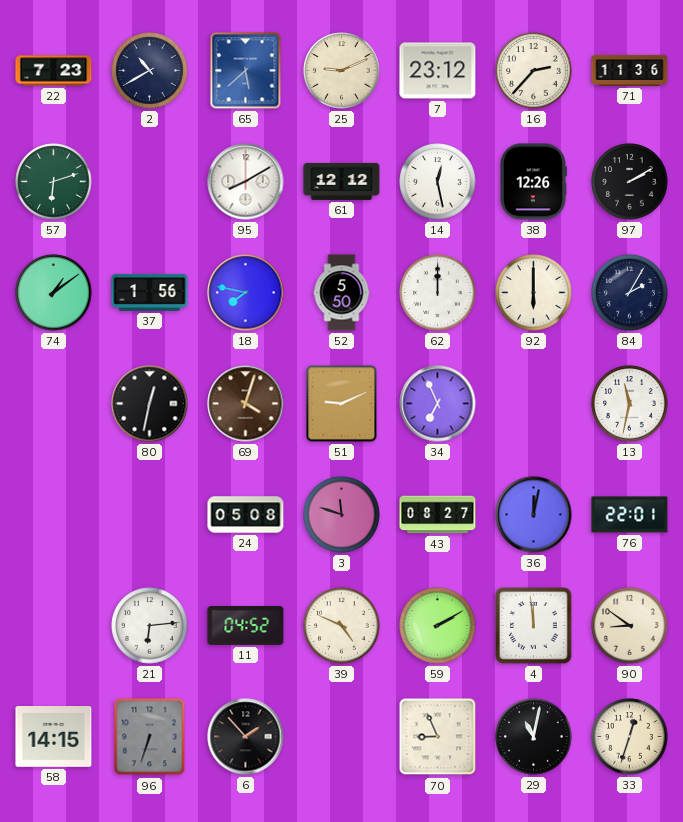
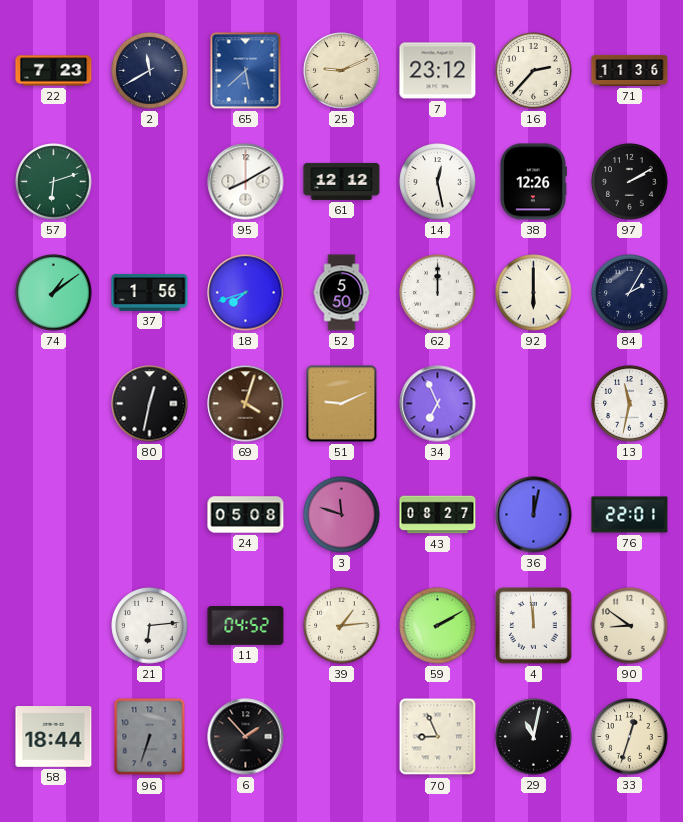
2: 10:40 -> 11:40
18: 7:47 -> 7:42
39: 4:49 -> 1:14
58: 14:15 -> 18:44
